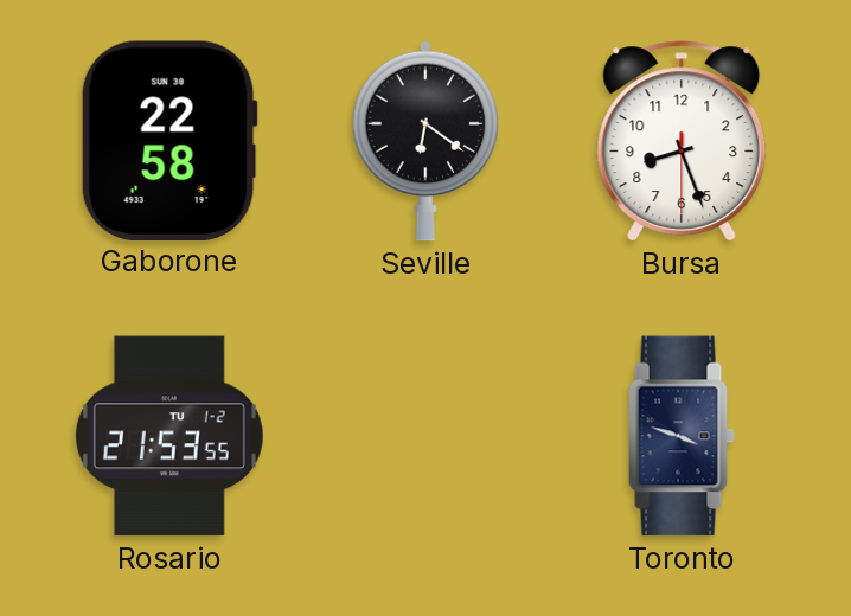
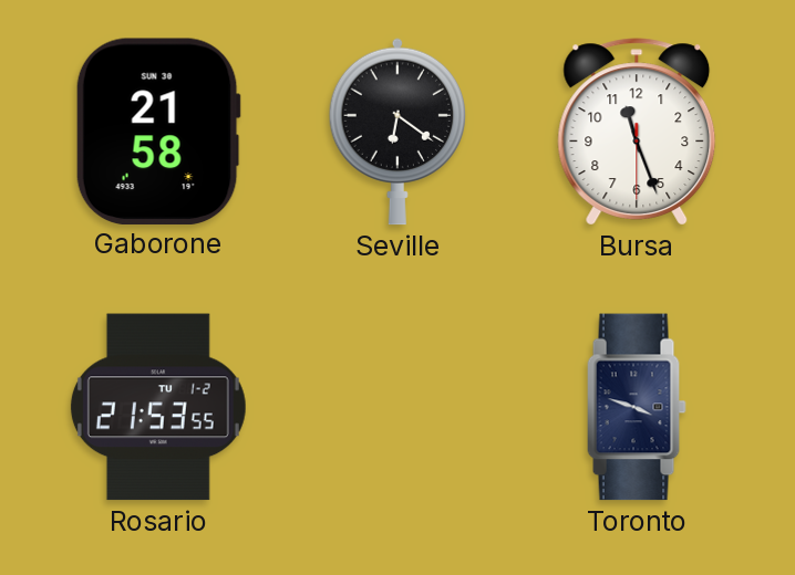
Gaborone: 22:58 -> 21:58
Bursa: 8:26 -> 11:26
